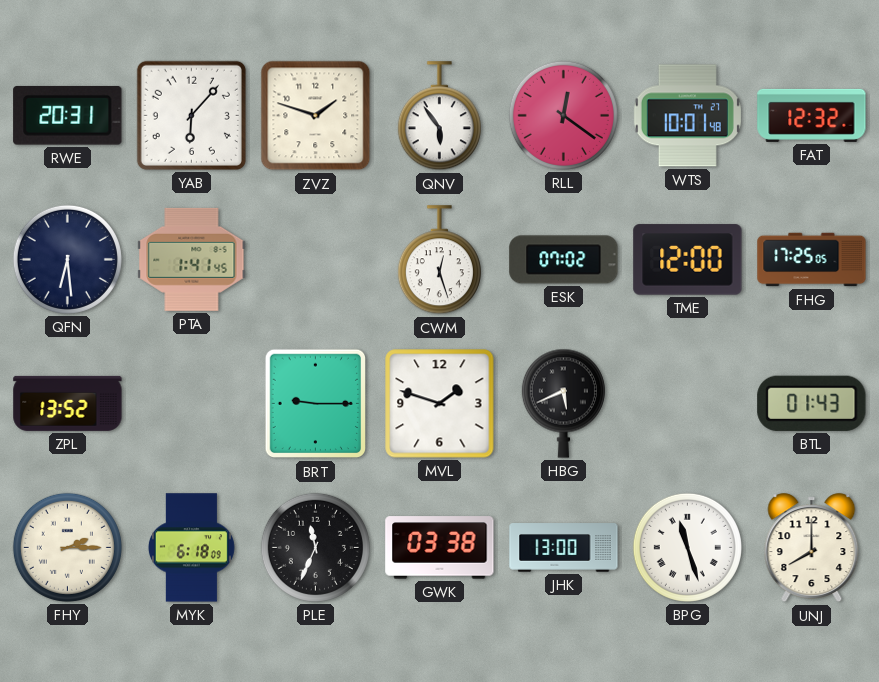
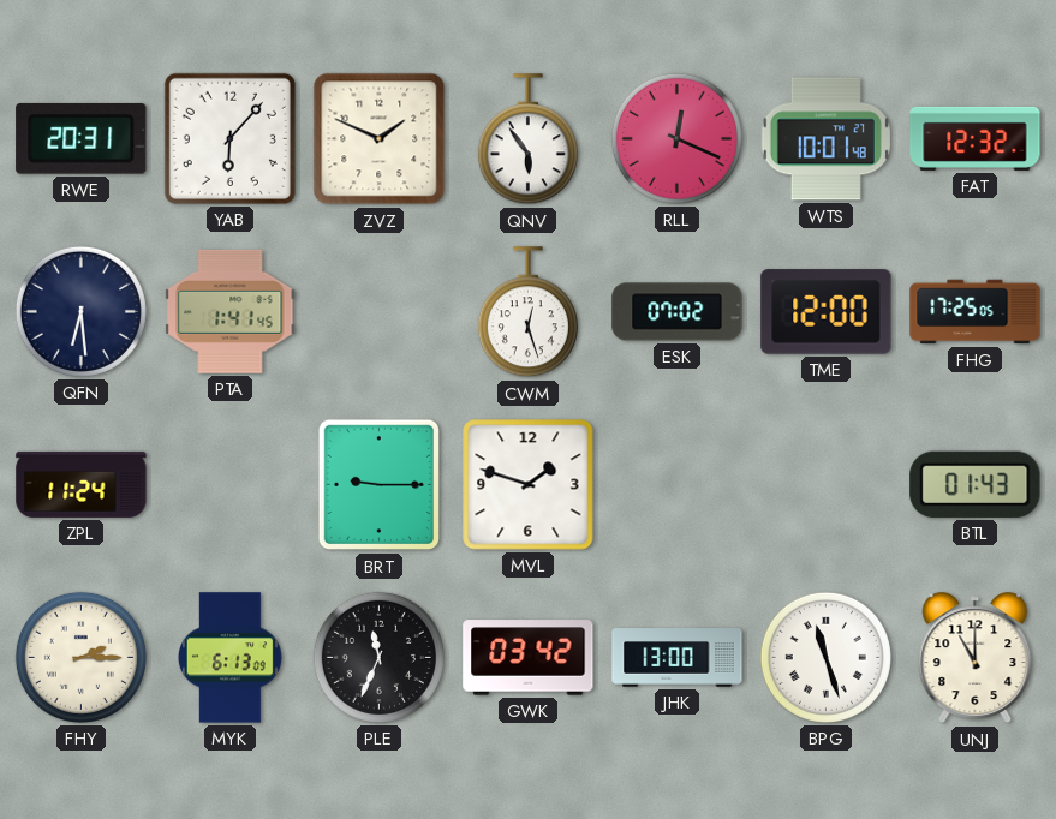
ZVZ: 1:48 -> 1:49
RLL: 12:21 -> 12:19
ZPL: 13:52 -> 11:24
HBG: 5:41 -> none
MYK: 6:18 -> 6:13
GWK: 03:38 -> 03:42
UNJ: 8:00 -> 11:00
